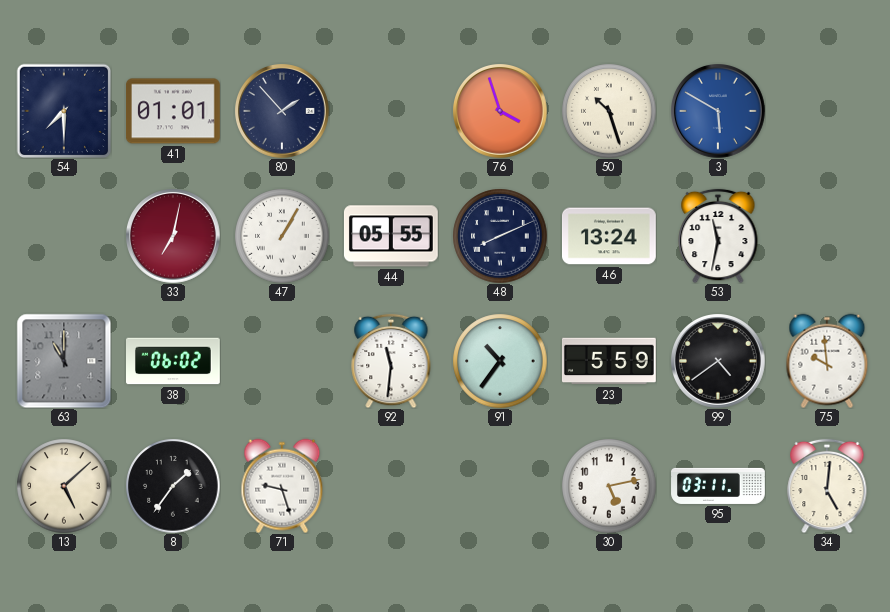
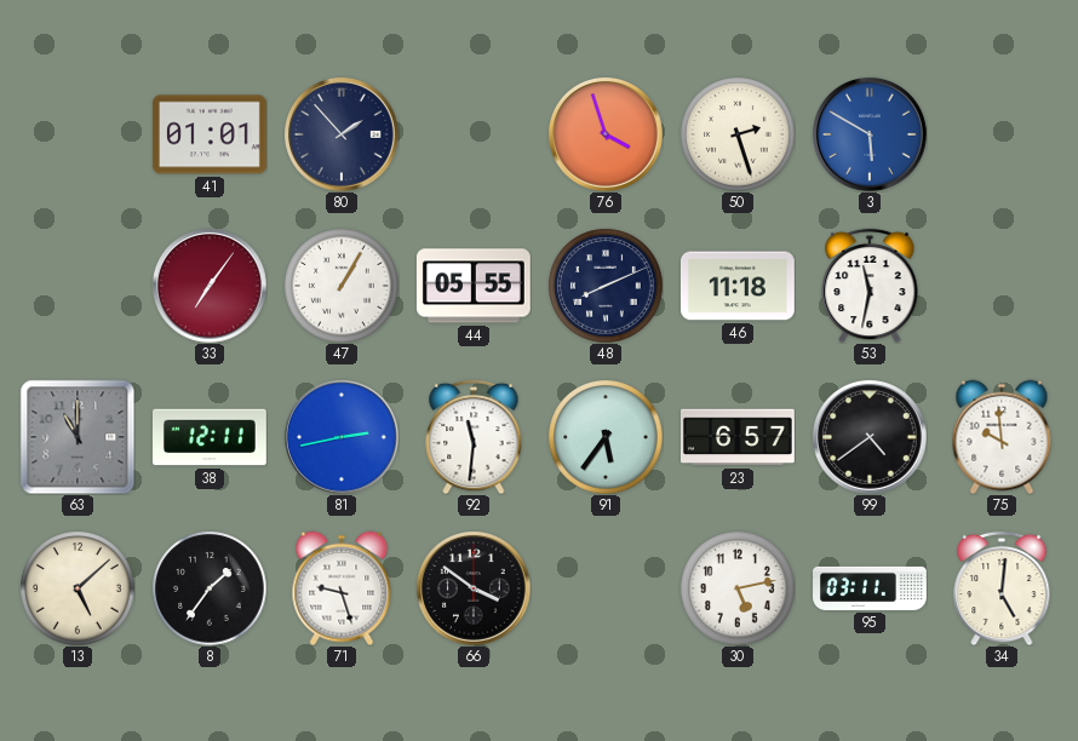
54: 7:30 -> none
50: 10:27 -> 2:27
33: 7:02 -> 7:06
46: 13:24 -> 11:18
38: 06:02 -> 12:11
81: none -> 2:43
91: 10:36 -> 5:36
23: 5:59 -> 6:57
66: none -> 3:51
